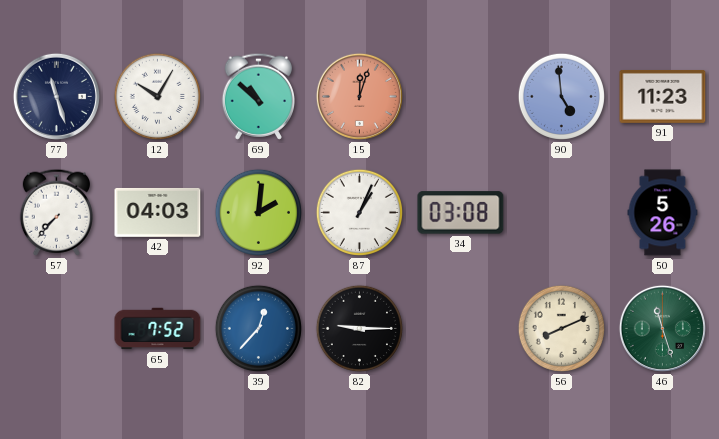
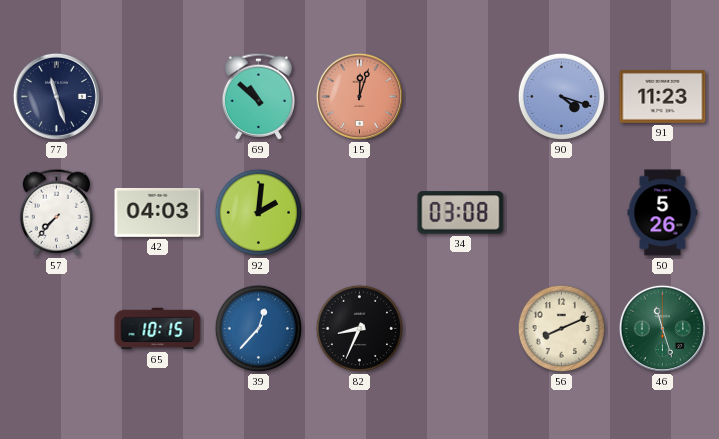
12: 10:05 -> none
90: 4:59 -> 4:18
87: 1:04 -> none
65: 7:52 -> 10:15
82: 9:15 -> 8:34
